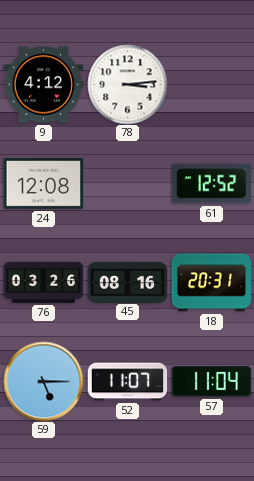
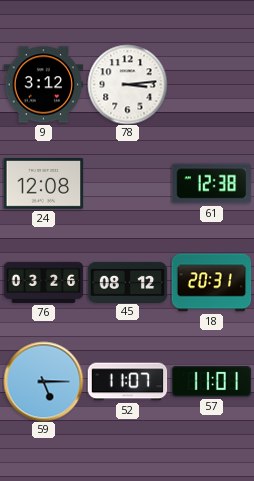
9: 4:12 -> 3:12
61: 12:52 -> 12:38
45: 08:16 -> 08:12
57: 11:04 -> 11:01
